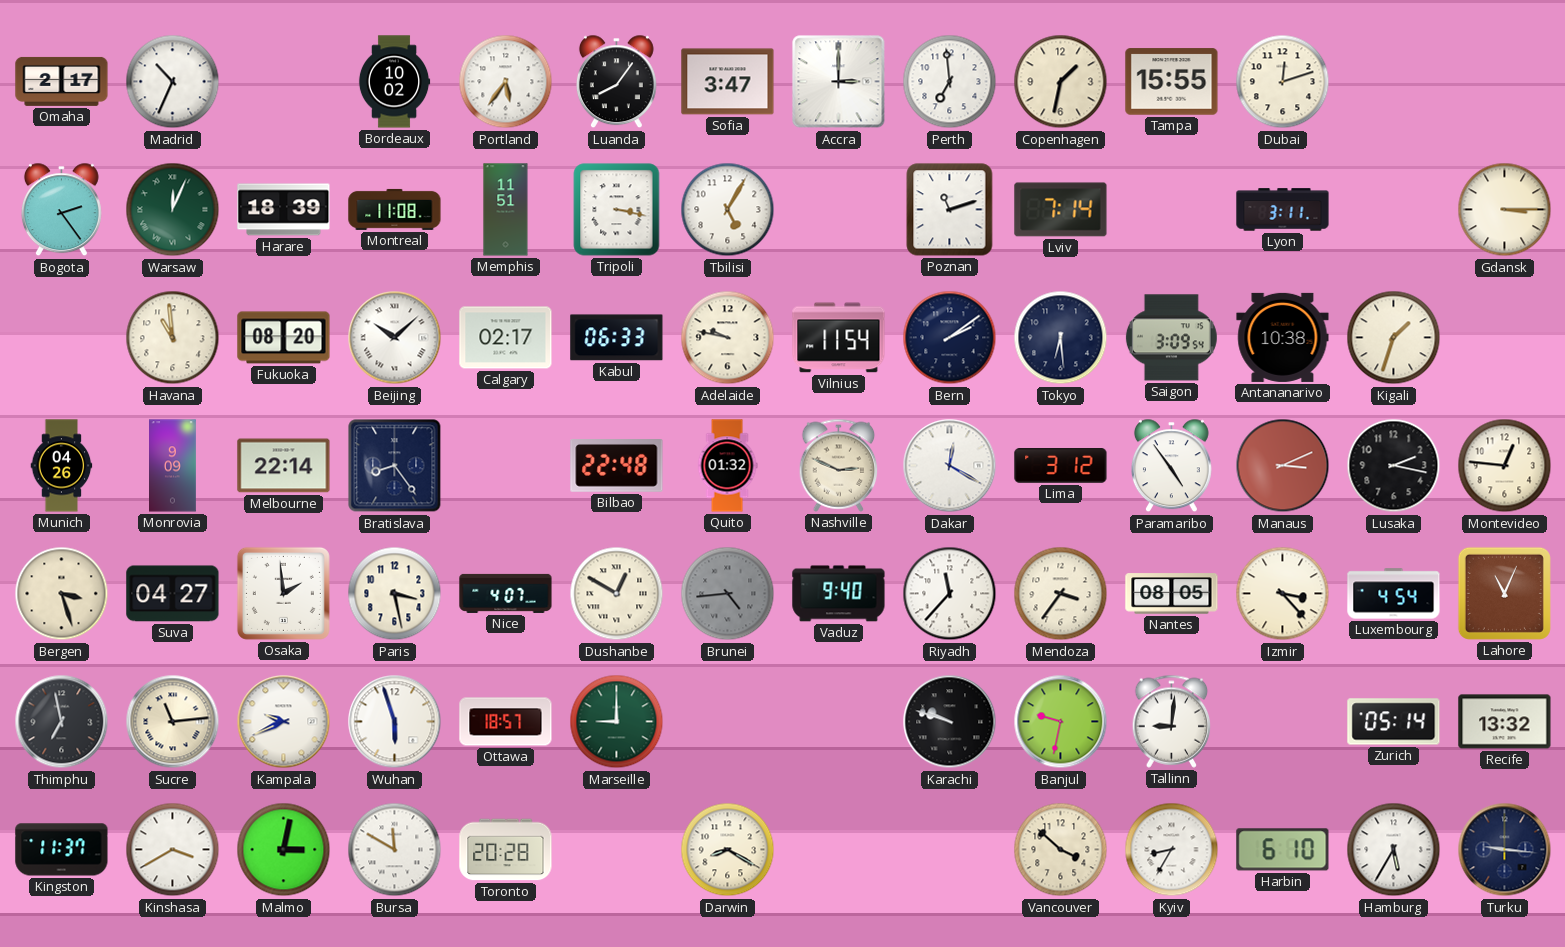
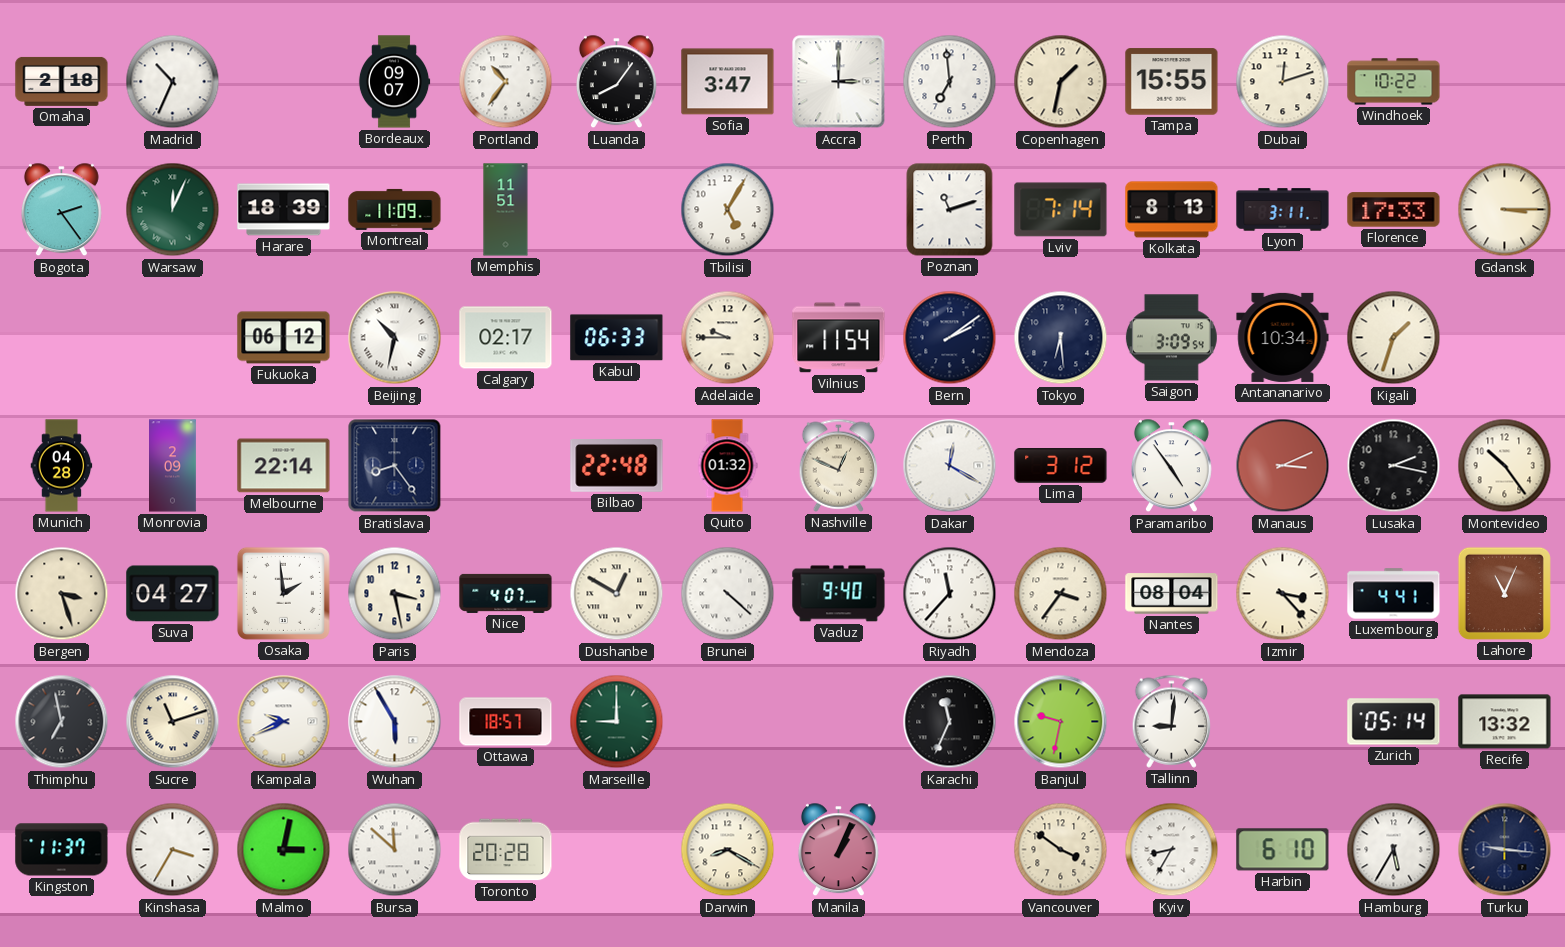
Omaha: 2:17 -> 2:18
Bordeaux: 10:02 -> 09:07
Portland: 5:36 -> 10:36
Windhoek: none -> 10:22
Montreal: 11:08 -> 11:09
Tripoli: 3:17 -> none
Kolkata: none -> 8:13
Florence: none -> 17:33
Havana: 10:59 -> none
Fukuoka: 08:20 -> 06:12
Beijing: 10:08 -> 10:32
Adelaide: 9:47 -> 9:45
Antananarivo: 10:38 -> 10:34
Munich: 04:26 -> 04:28
Monrovia: 9:09 -> 2:09
Nashville: 2:49 -> 12:49
Montevideo: 12:46 -> 10:24
Brunei: 4:44 -> 4:22
Brunei dial: grey -> white
Nantes: 08:05 -> 08:04
Luxembourg: 4:54 -> 4:41
Sucre: 11:14 -> 11:12
Wuhan: 5:57 -> 5:55
Karachi: 9:48 -> 11:34
Kinshasa: 3:40 -> 3:35
Bursa: 11:50 -> 11:52
Manila: none -> 1:04
Vancouver: 3:52 -> 3:51
